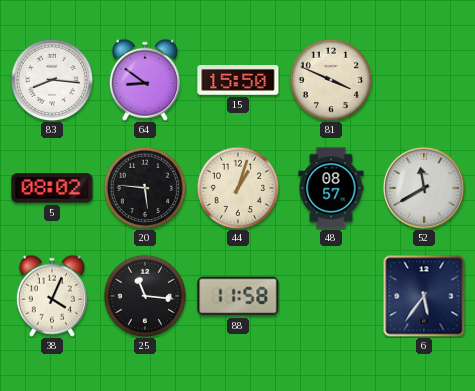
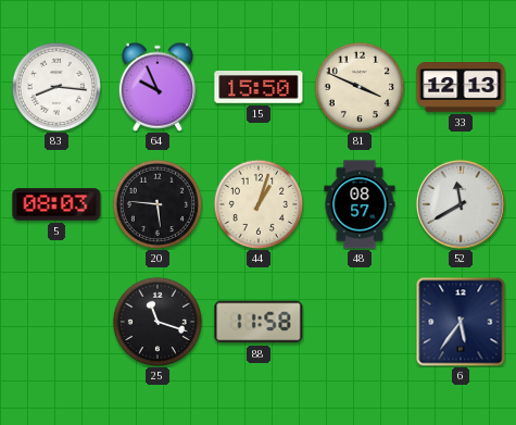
64: 8:51 -> 9:56
33: none -> 12:13
5: 08:02 -> 08:03
38: 4:04 -> none
25: 11:16 -> 11:18
